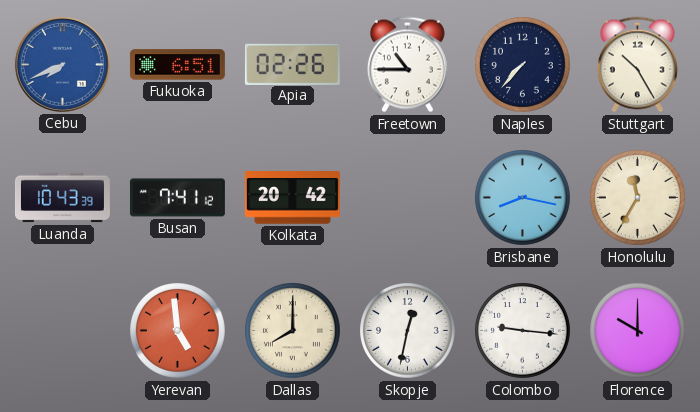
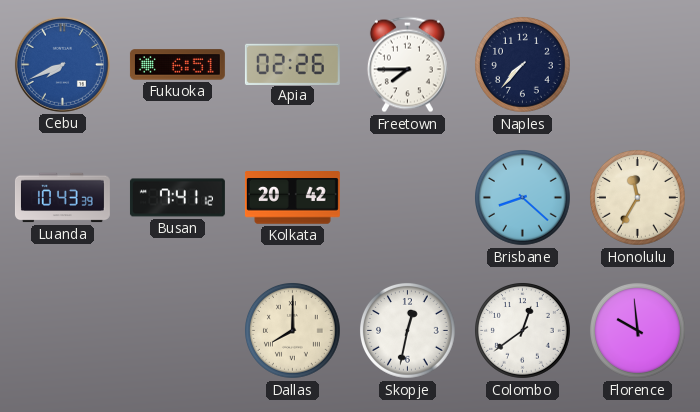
Freetown: 10:45 -> 7:45
Stuttgart: 10:25 -> none
Brisbane: 8:17 -> 8:22
Yerevan: 4:59 -> none
Colombo: 9:16 -> 12:39
Florence: 10:00 -> 9:59
